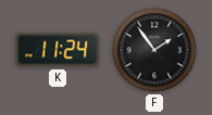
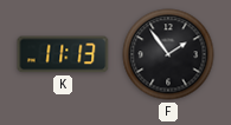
K: 11:24 -> 11:13
